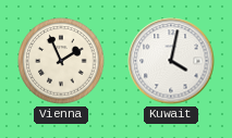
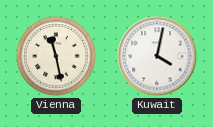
Vienna: 1:56 -> 11:28
